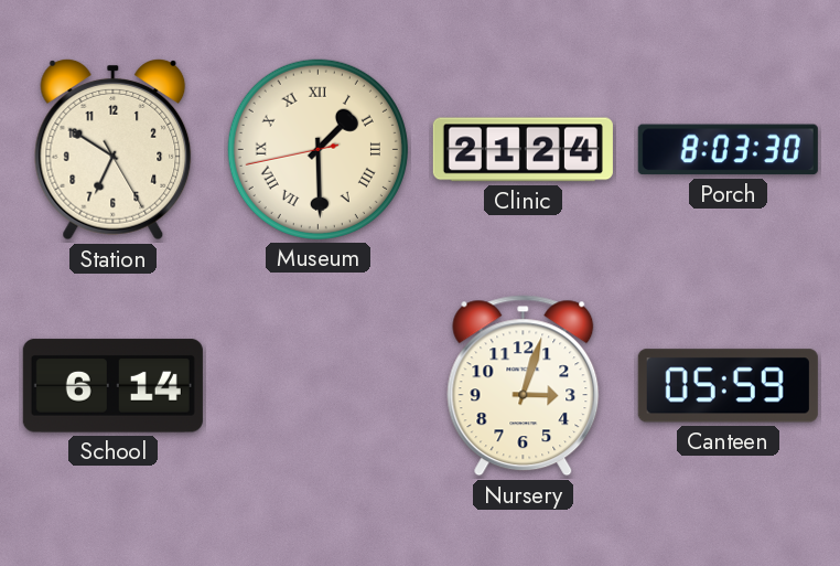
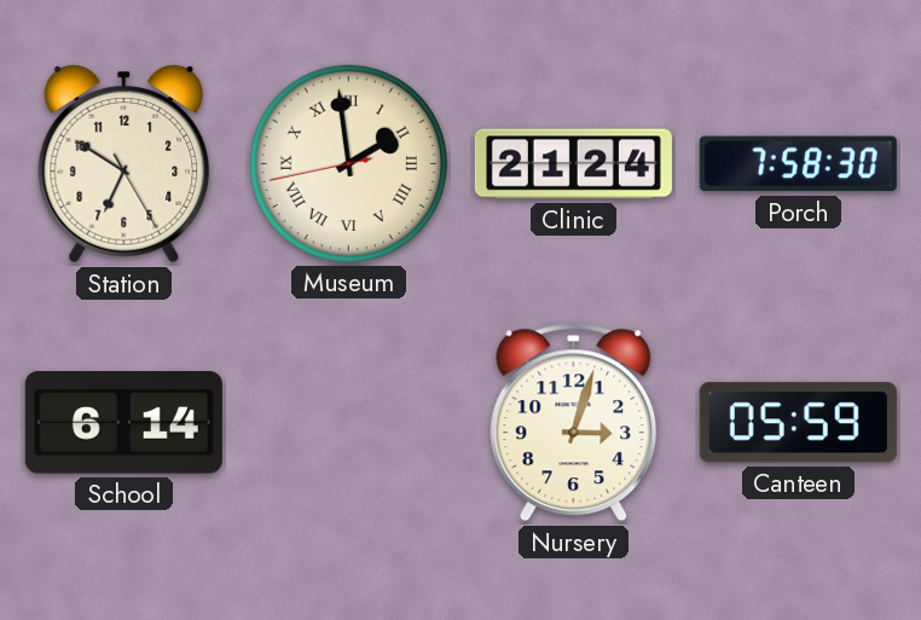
Museum: 1:29 -> 1:58
Porch: 8:03 -> 7:58
